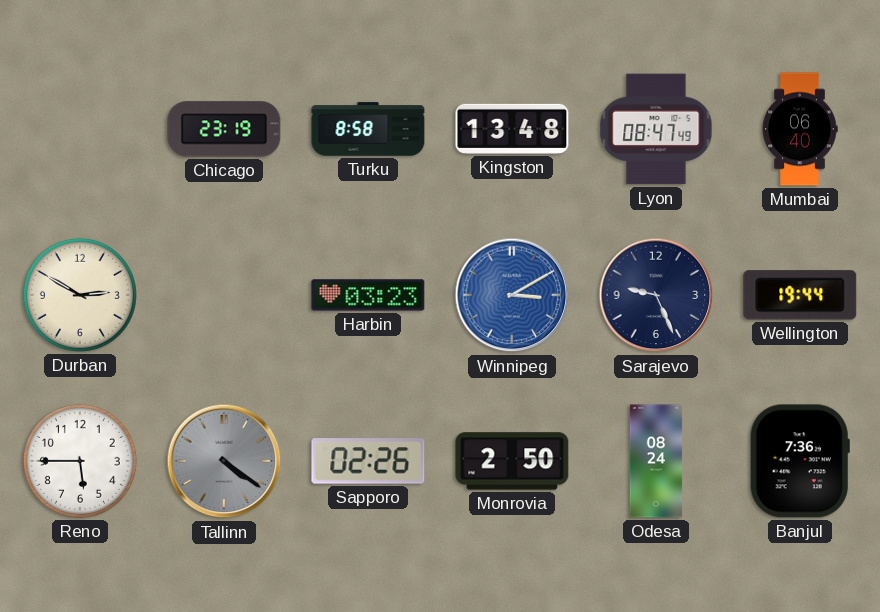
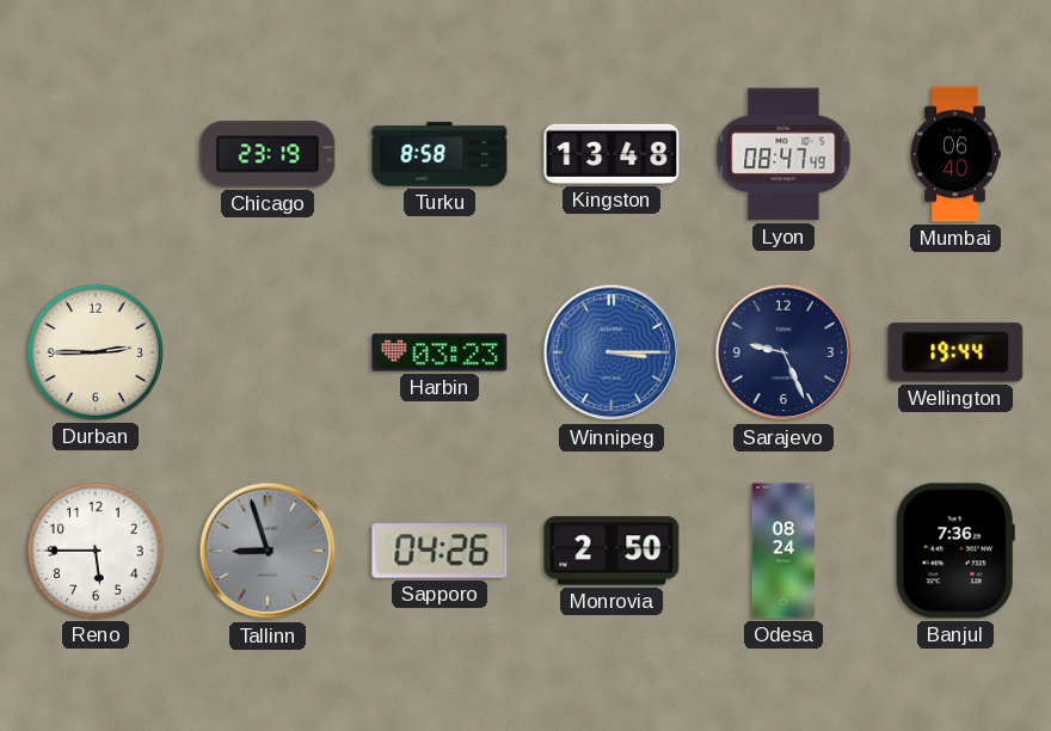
Durban: 2:50 -> 2:45
Winnipeg: 3:10 -> 3:15
Tallinn: 4:21 -> 8:57
Sapporo: 02:26 -> 04:26
